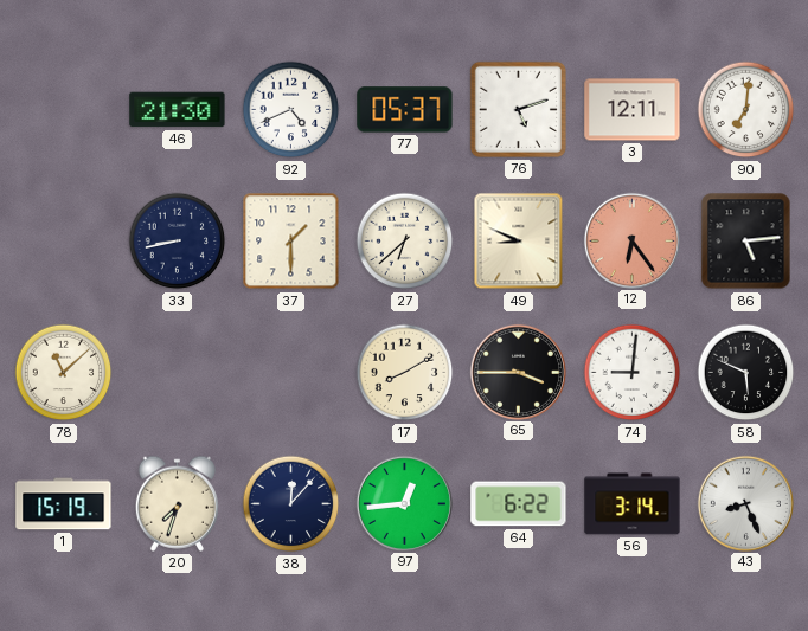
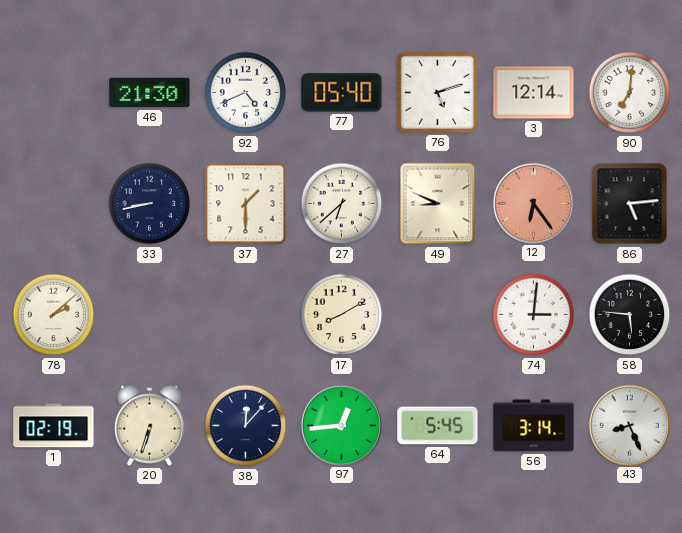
77: 05:37 -> 05:40
3: 12:11 -> 12:14
78: 11:08 -> 2:08
65: 3:45 -> none
74: 9:01 -> 3:01
58: 5:49 -> 5:46
1: 15:19 -> 02:19
20: 7:33 -> 6:33
64: 6:22 -> 5:45
